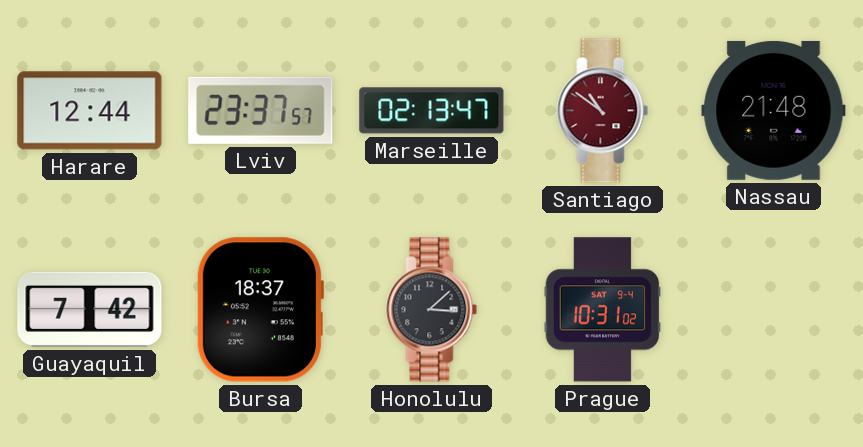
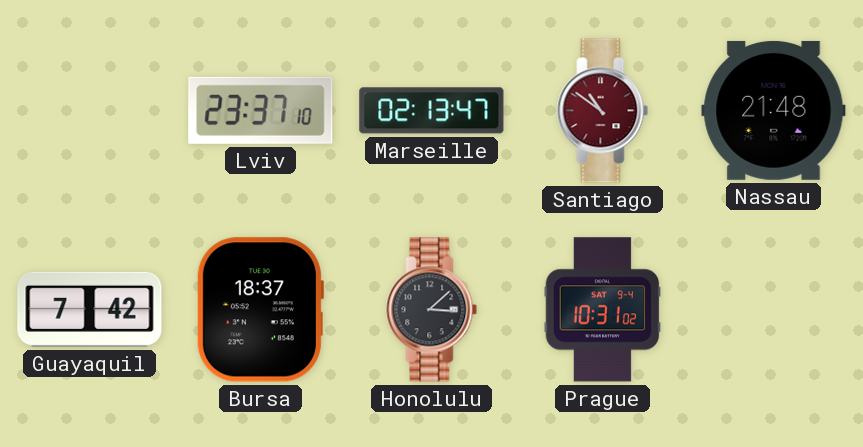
Harare: 12:44 -> none
Lviv: 23:37:57 -> 23:37:10
